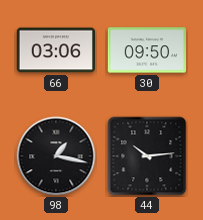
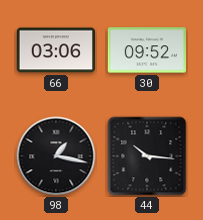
30: 09:50 -> 09:52
44: 10:14 -> 10:16
